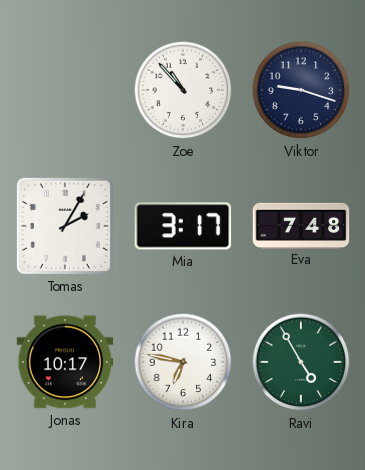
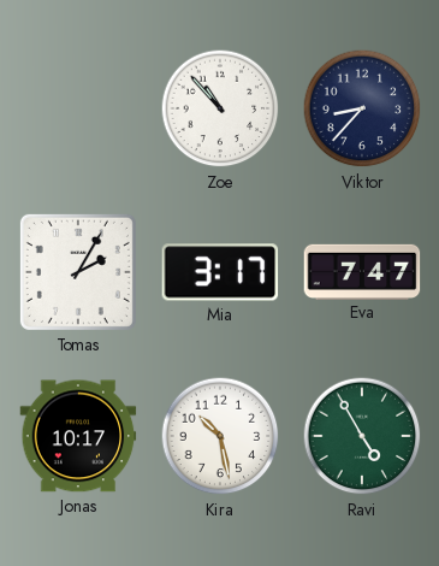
Viktor: 9:18 -> 8:37
Eva: 7:48 -> 7:47
Kira: 6:47 -> 10:28
